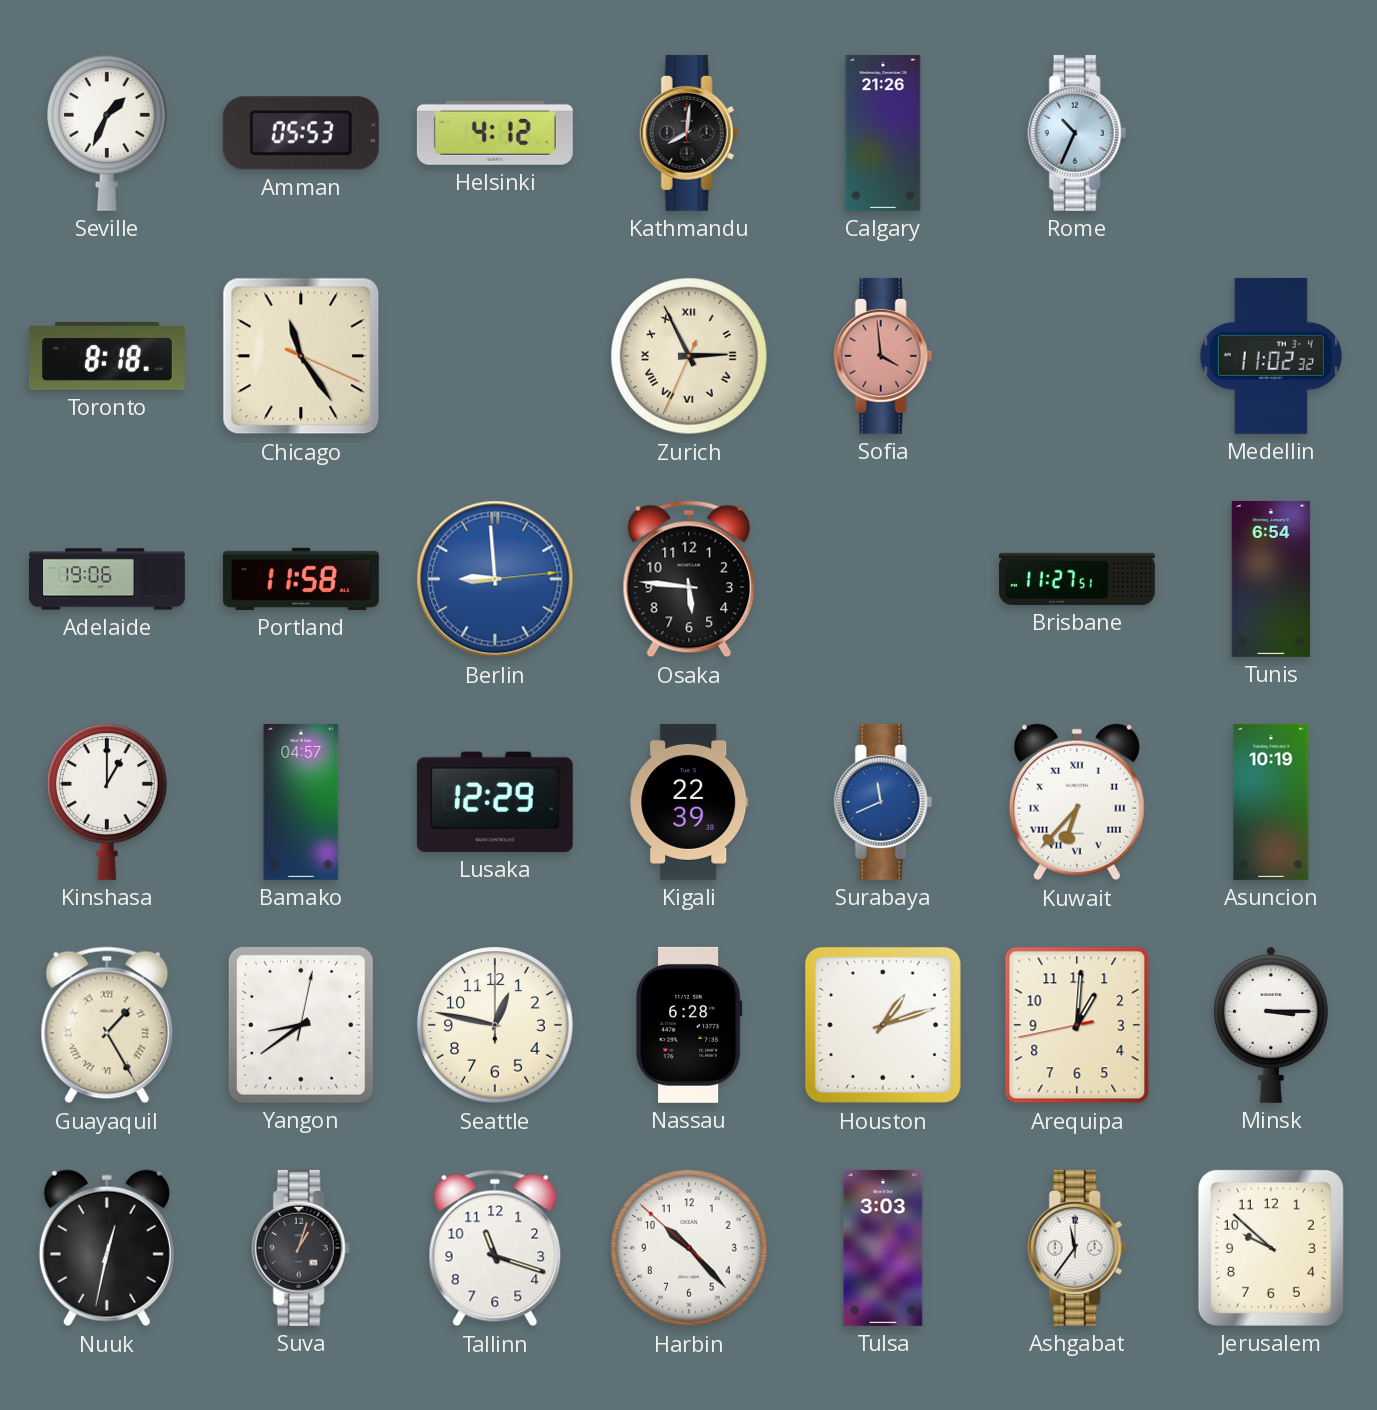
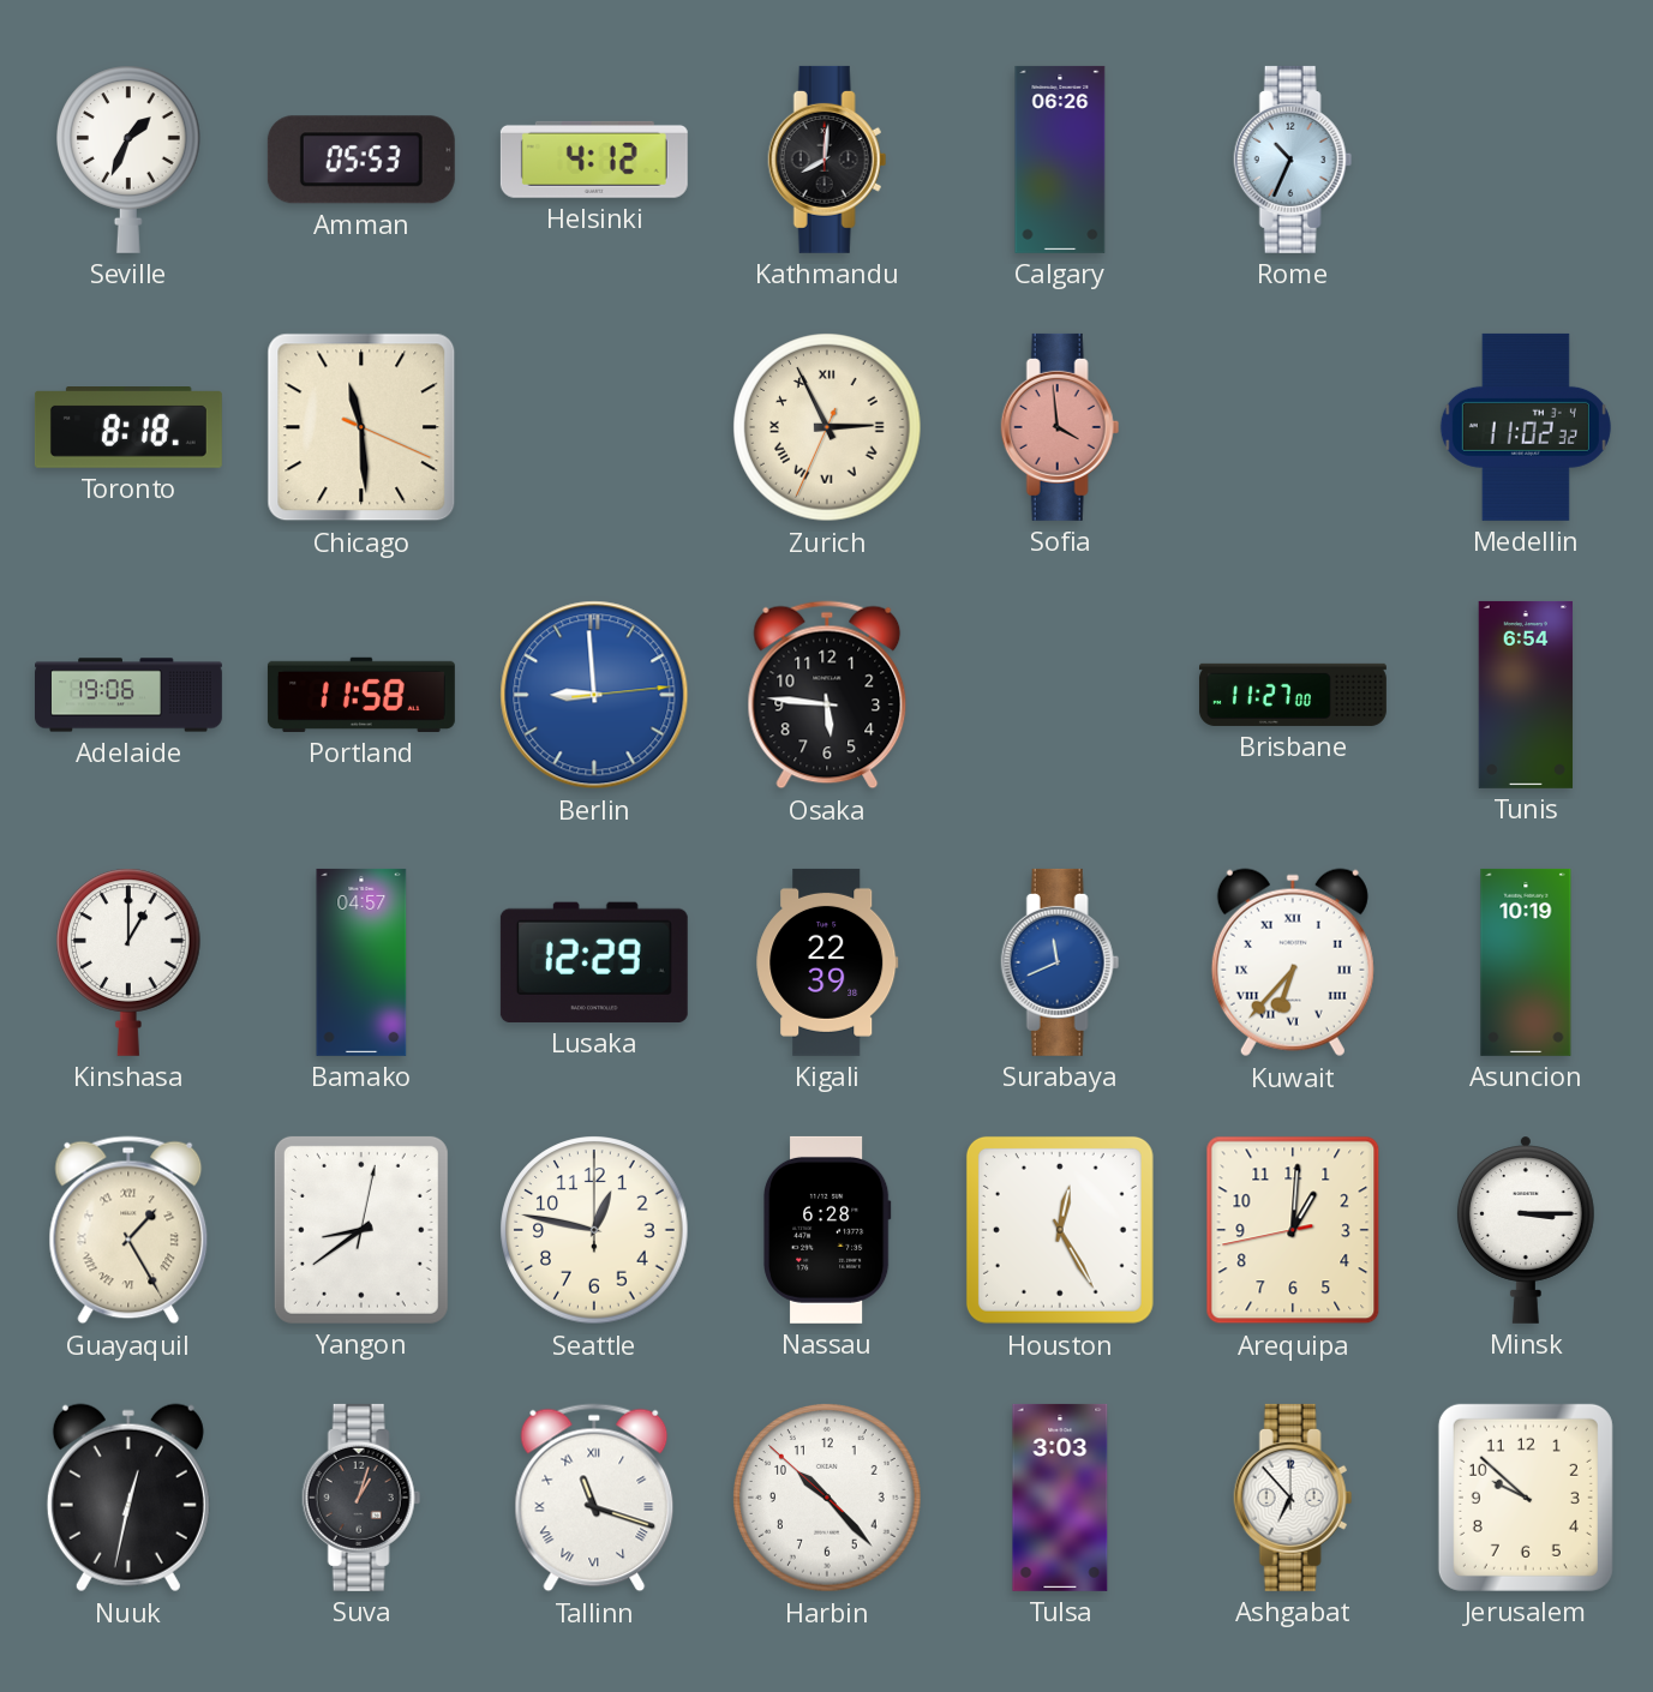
Calgary: 21:26 -> 06:26
Chicago: 11:24 -> 11:29
Brisbane: 11:27:51 -> 11:27:00
Houston: 1:12 -> 12:25
Tallinn numerals: Arabic -> Roman
Ashgabat: 11:36 -> 6:53
